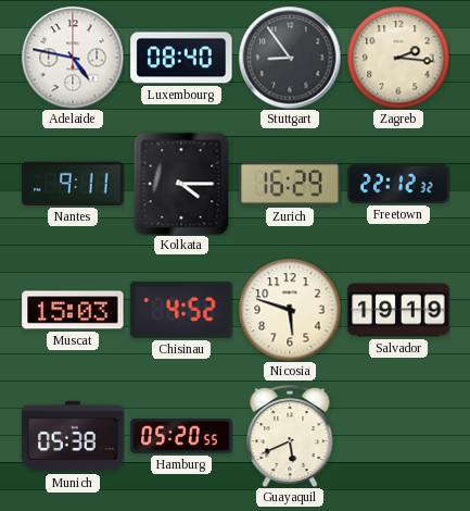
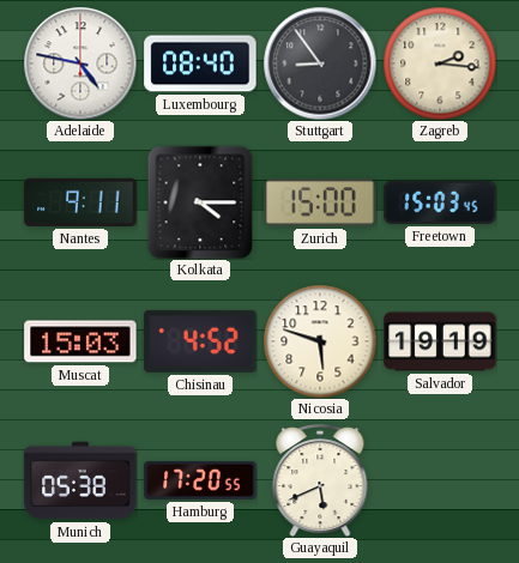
Zurich: 16:29 -> 15:00
Freetown: 22:12 -> 15:03
Hamburg: 05:20 -> 17:20
